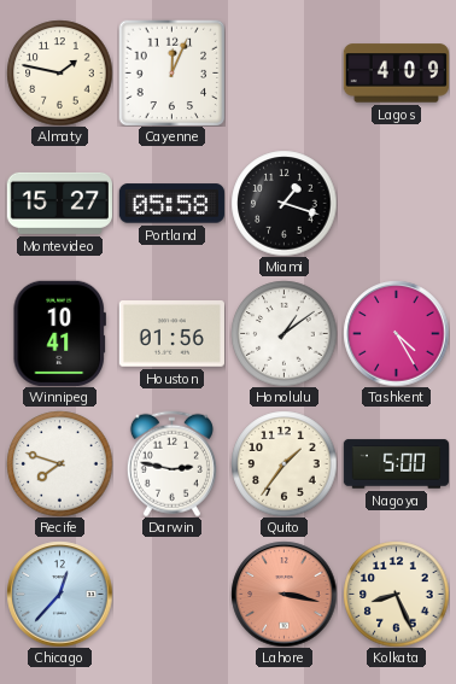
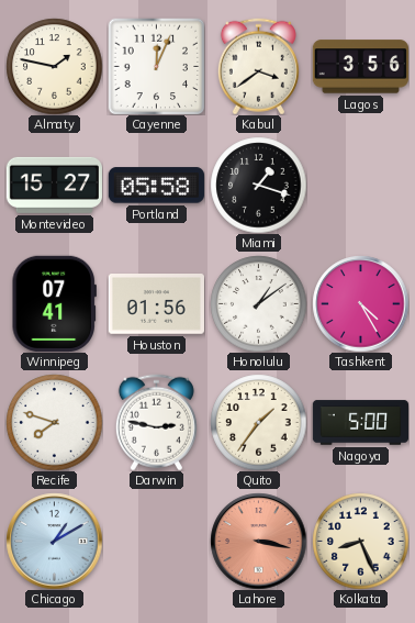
Kabul: none -> 3:39
Lagos: 4:09 -> 3:56
Winnipeg: 10:41 -> 07:41
Chicago: 12:37 -> 1:10
